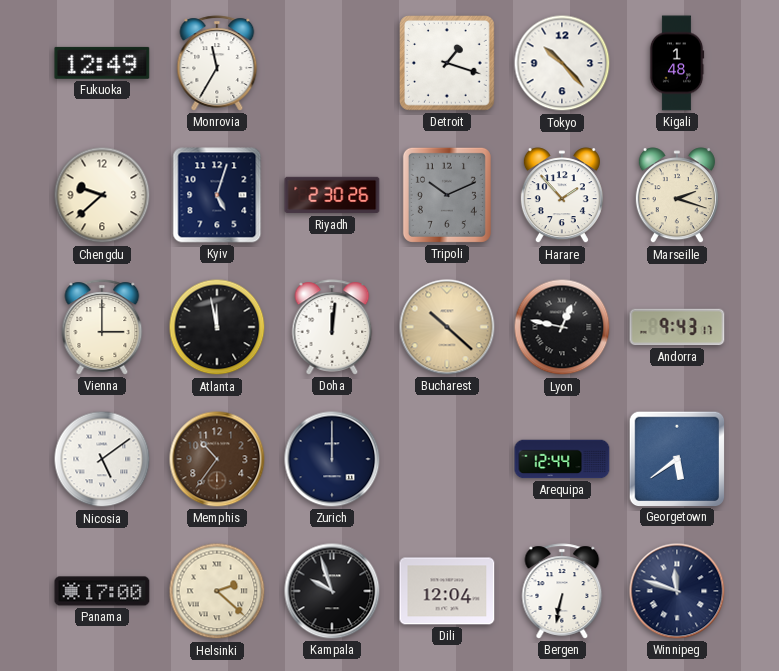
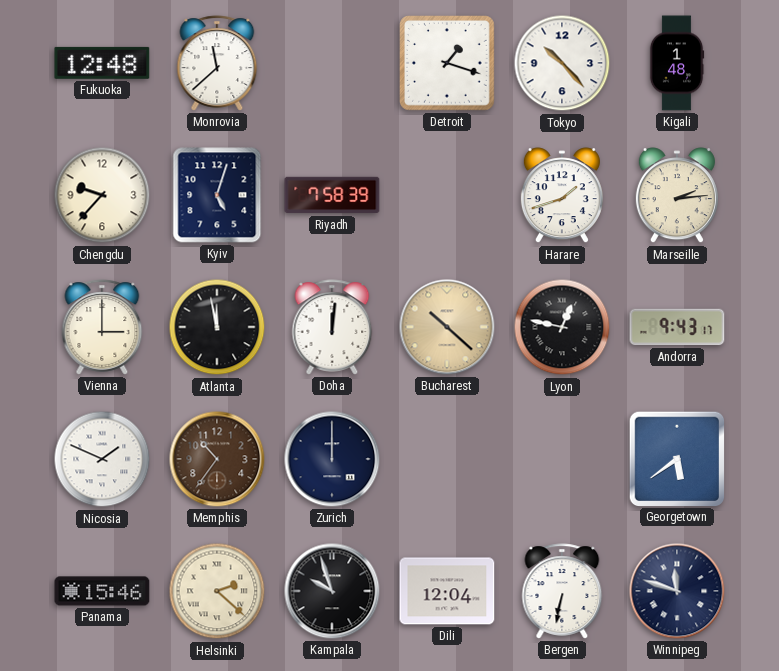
Fukuoka: 12:49 -> 12:48
Monrovia: 11:35 -> 11:38
Chengdu: 9:38 -> 9:37
Riyadh: 2:30 -> 7:58
Tripoli: 10:11 -> none
Harare: 1:53 -> 1:42
Marseille: 2:18 -> 2:14
Nicosia: 5:09 -> 1:49
Arequipa: 12:44 -> none
Panama: 17:00 -> 15:46
